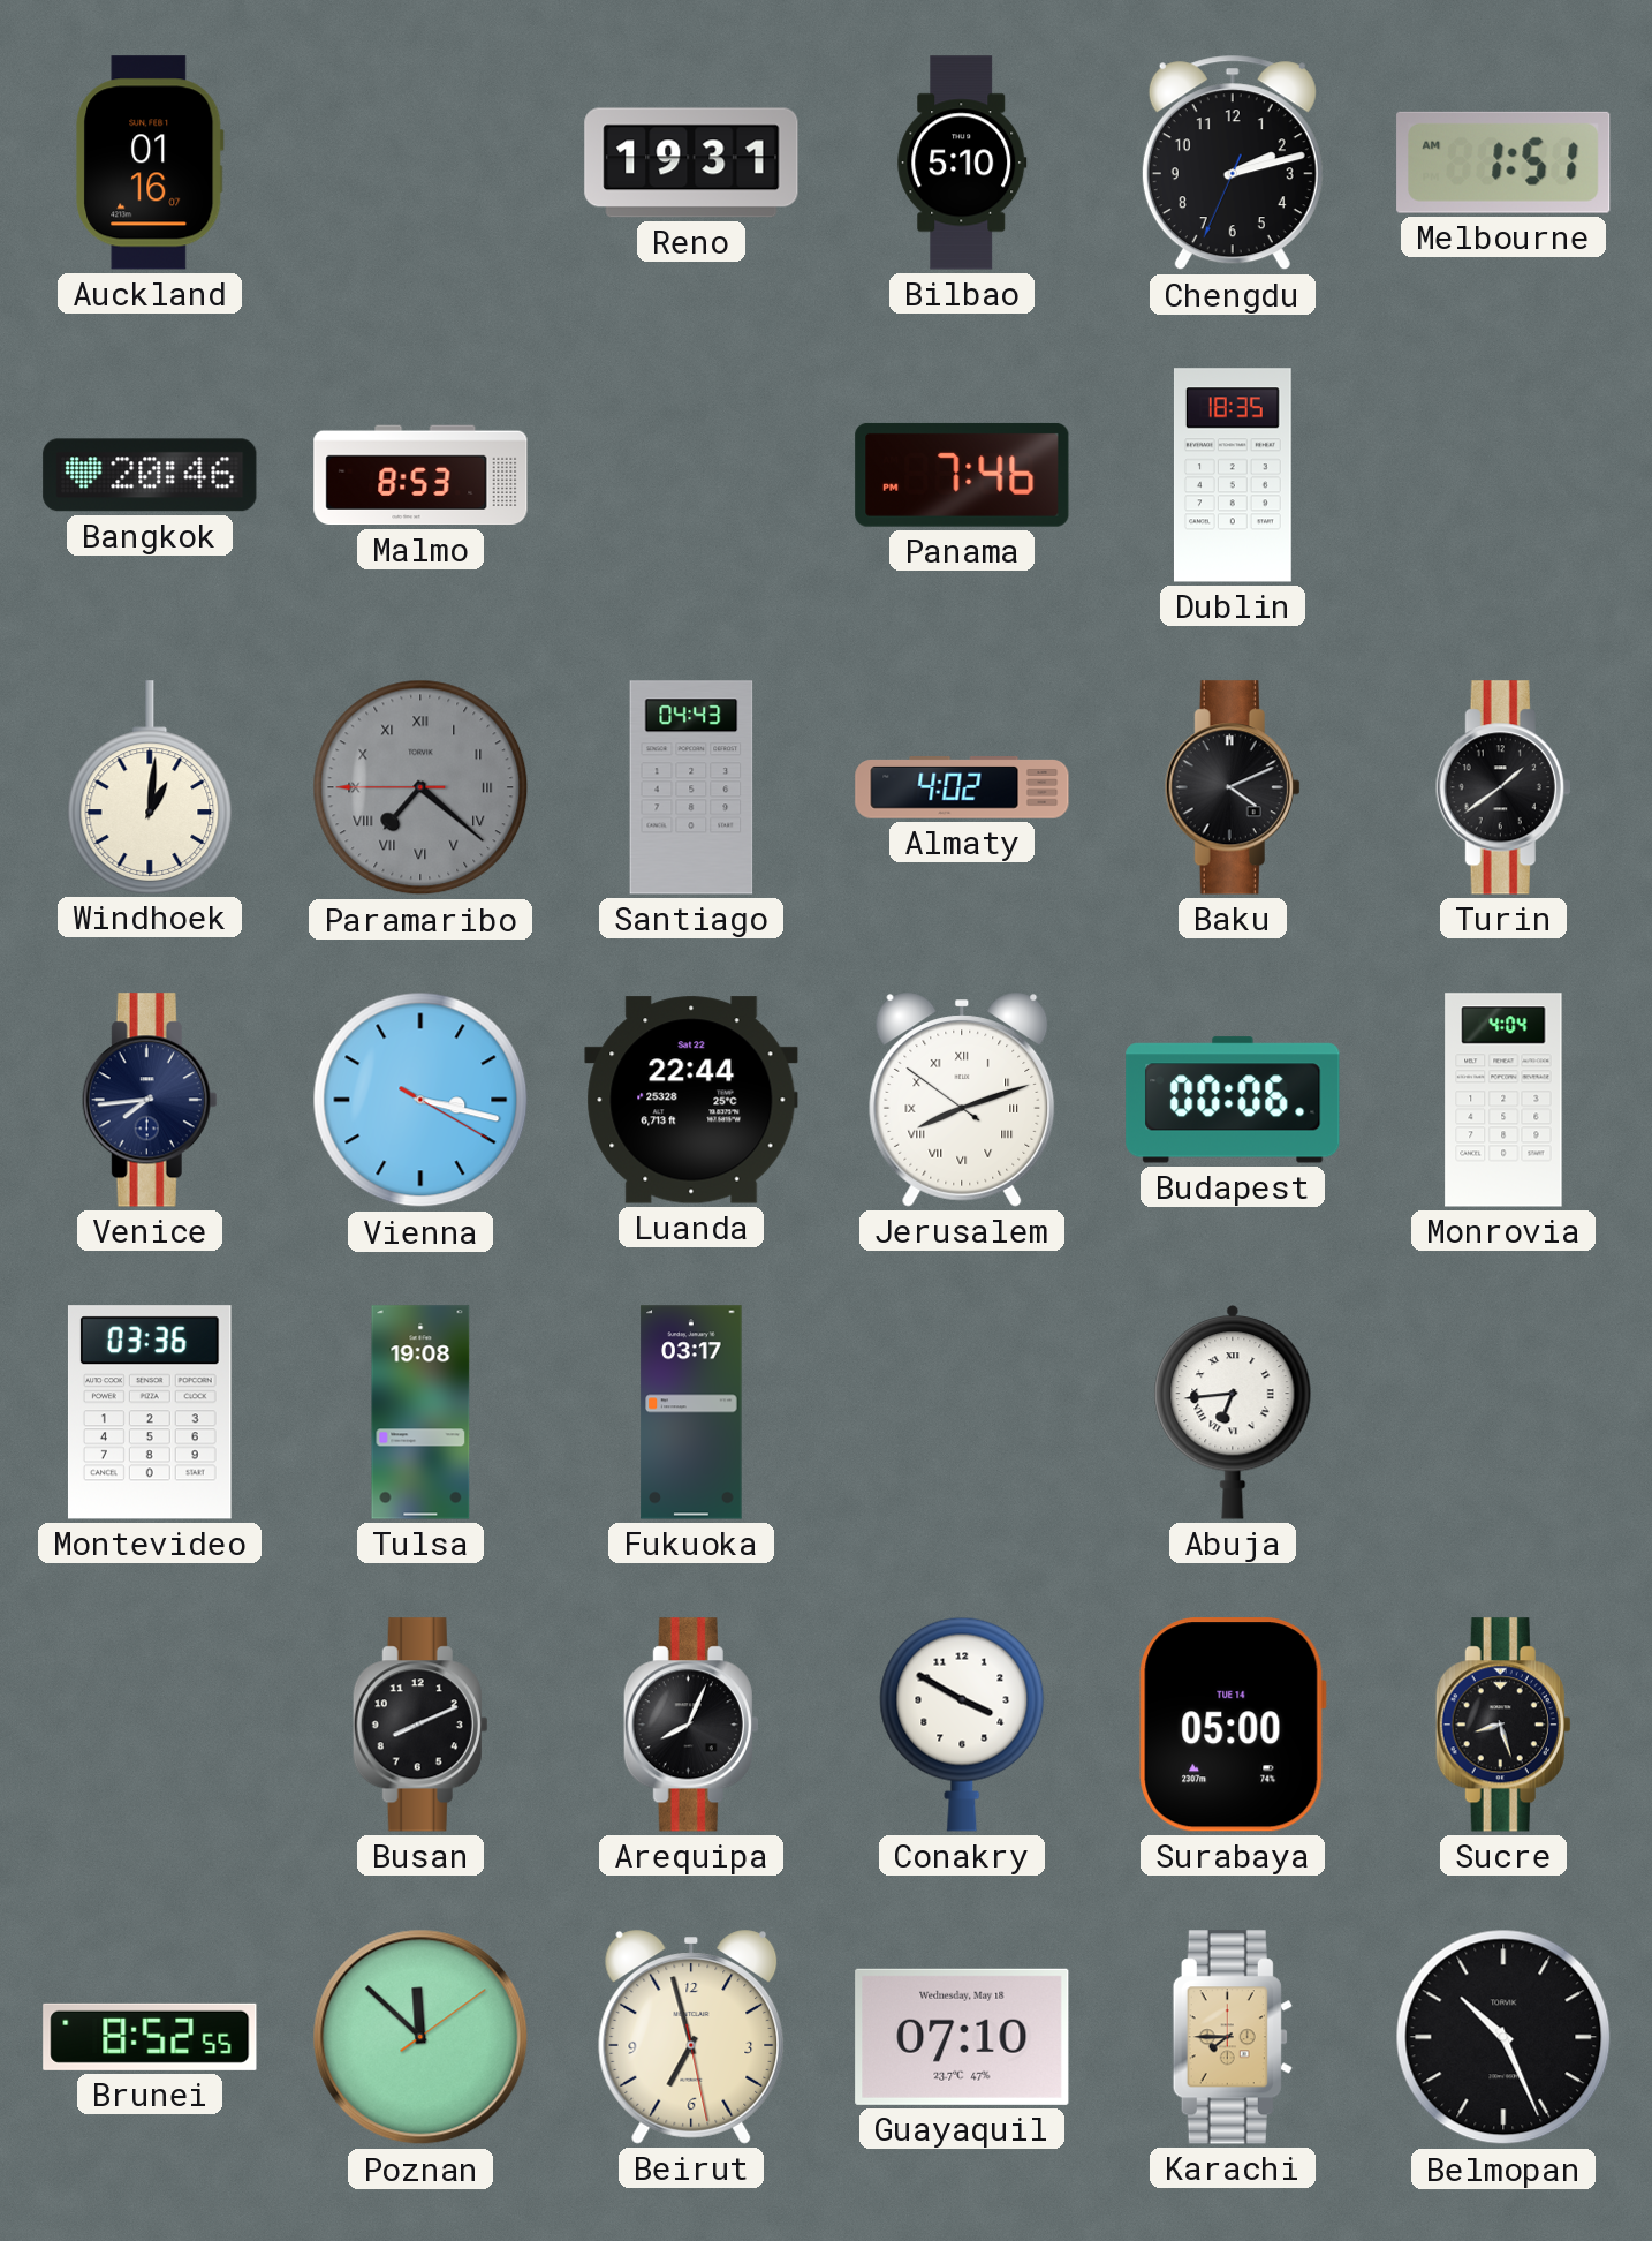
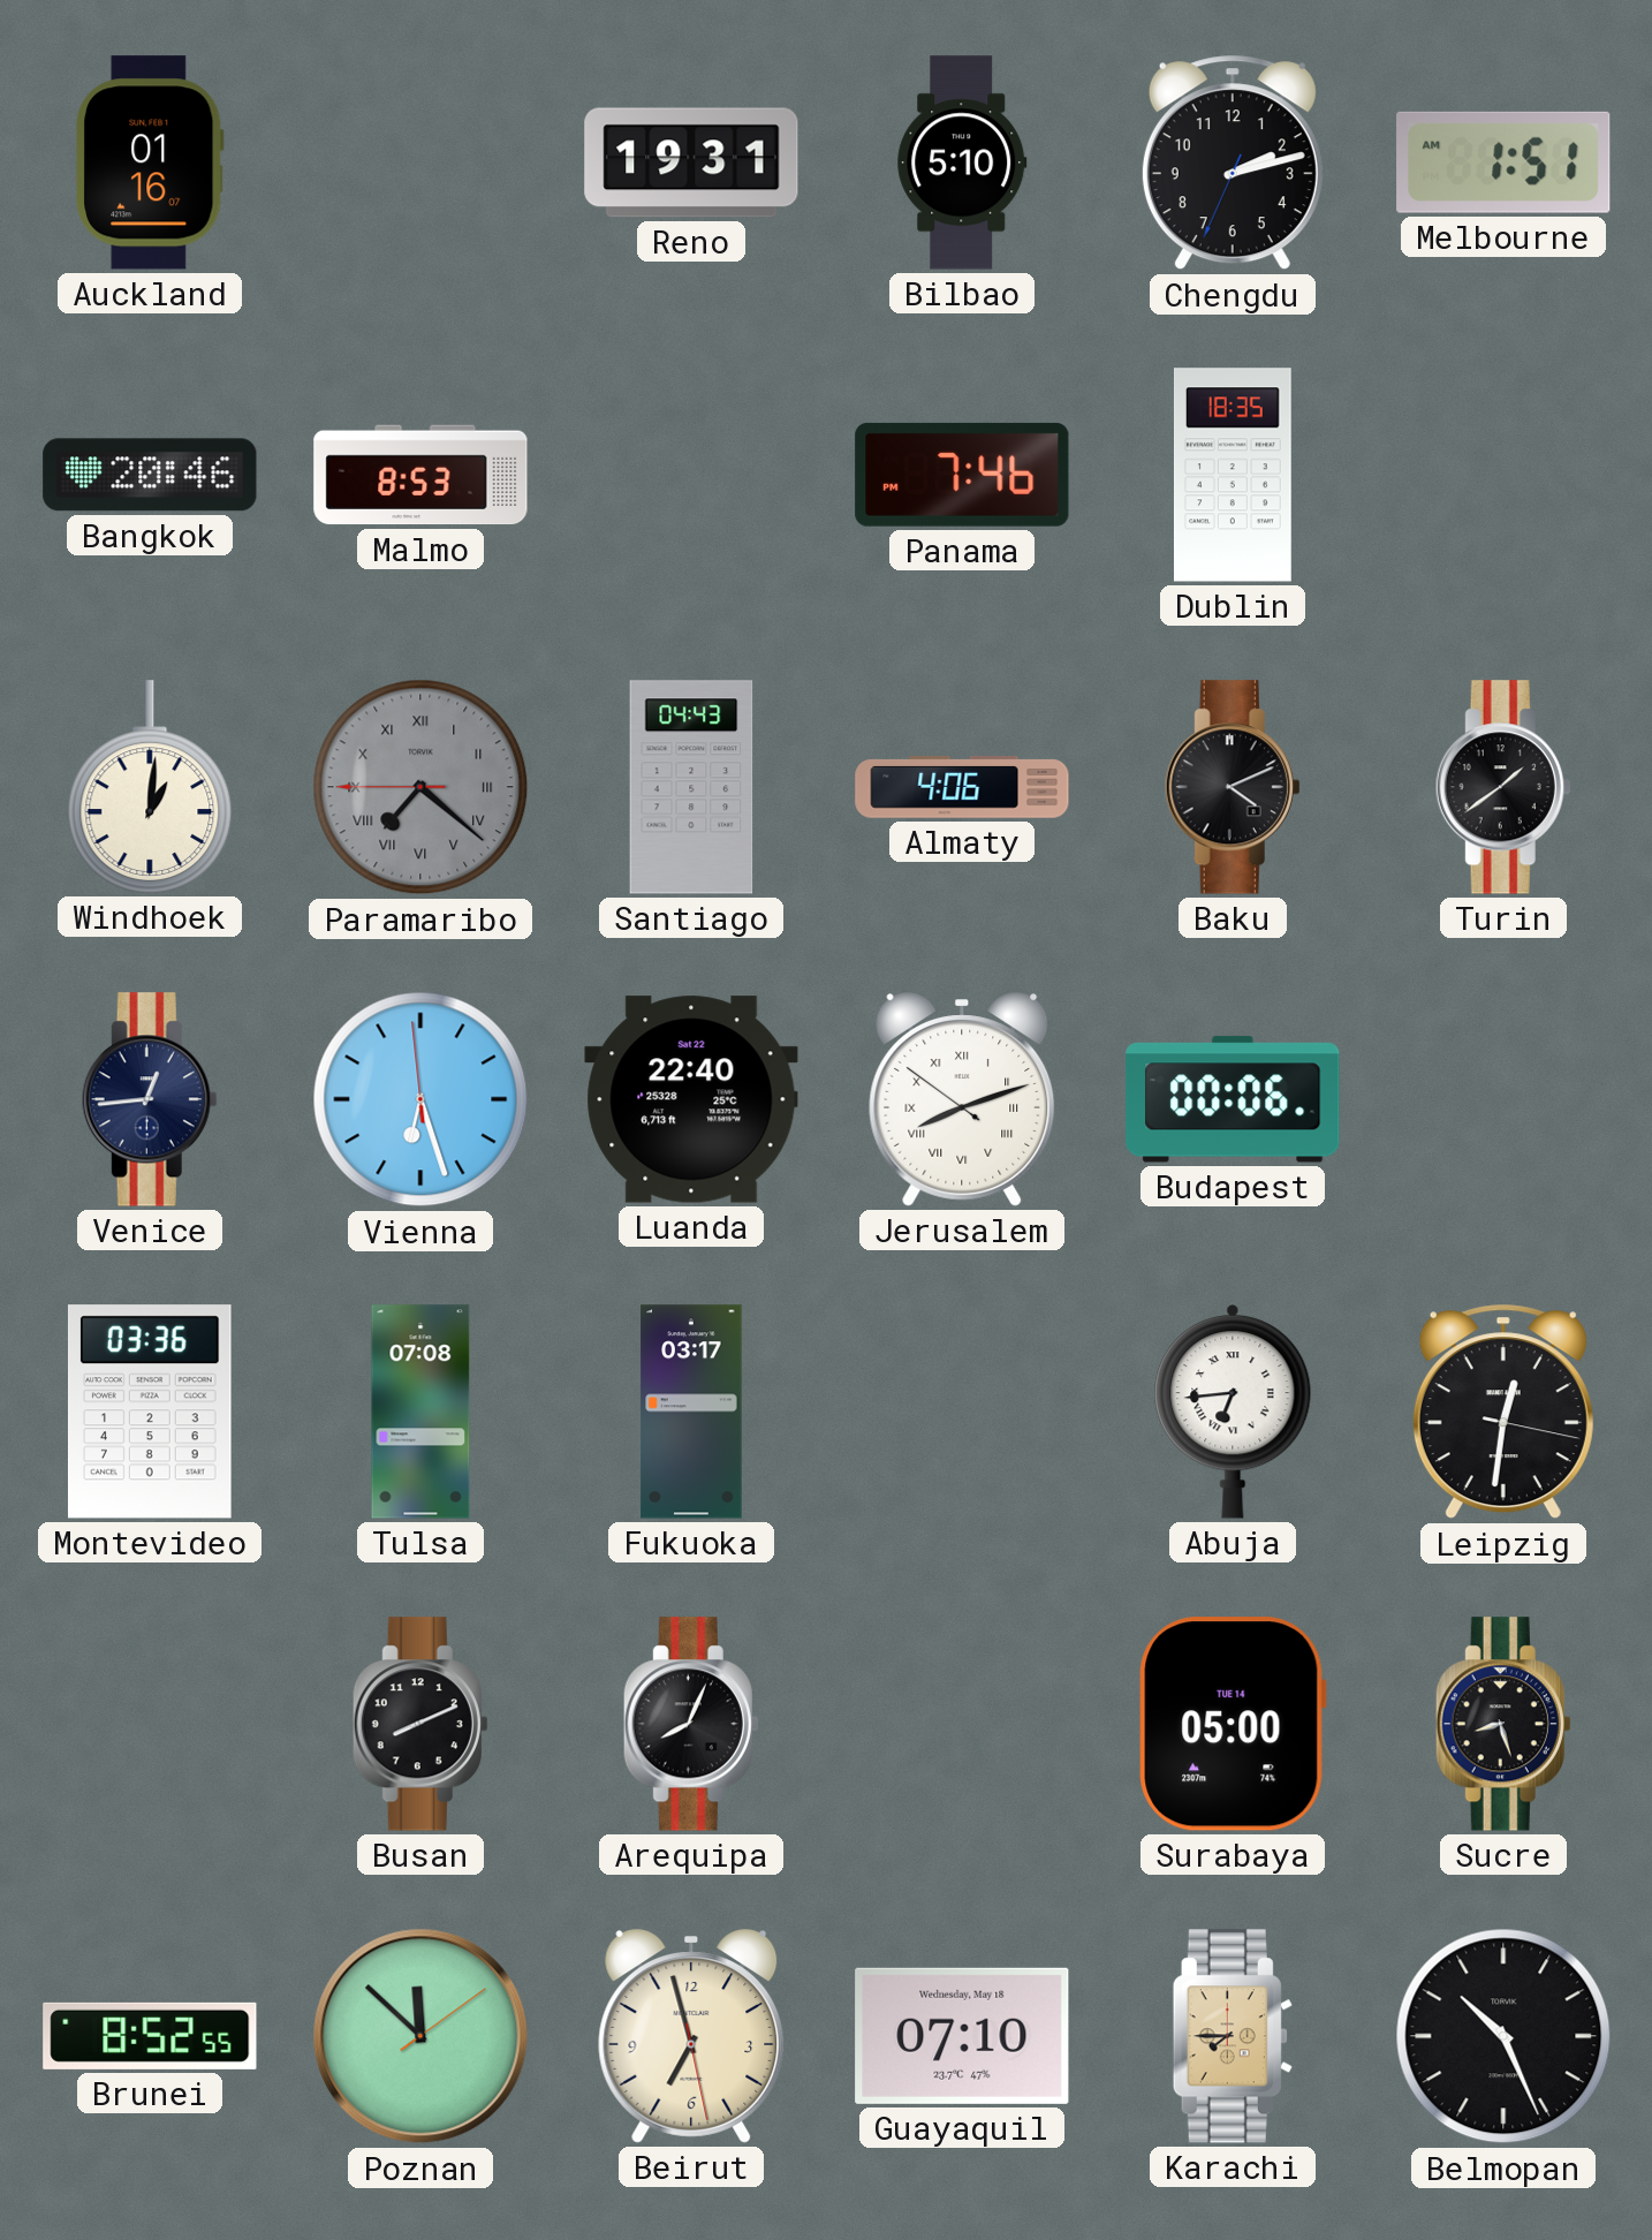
Almaty: 4:02 -> 4:06
Venice: 7:44 -> 12:44
Vienna: 3:17 -> 6:26
Luanda: 22:44 -> 22:40
Monrovia: 4:04 -> none
Tulsa: 19:08 -> 07:08
Leipzig: none -> 12:31
Conakry: 3:50 -> none
